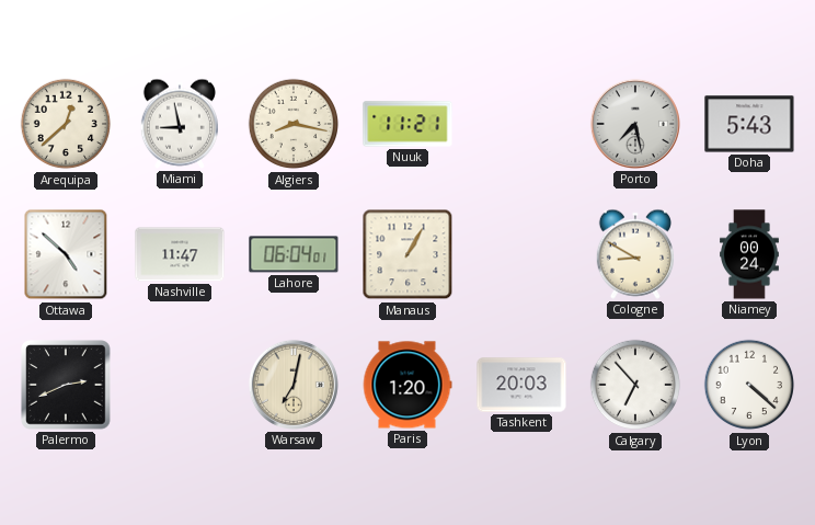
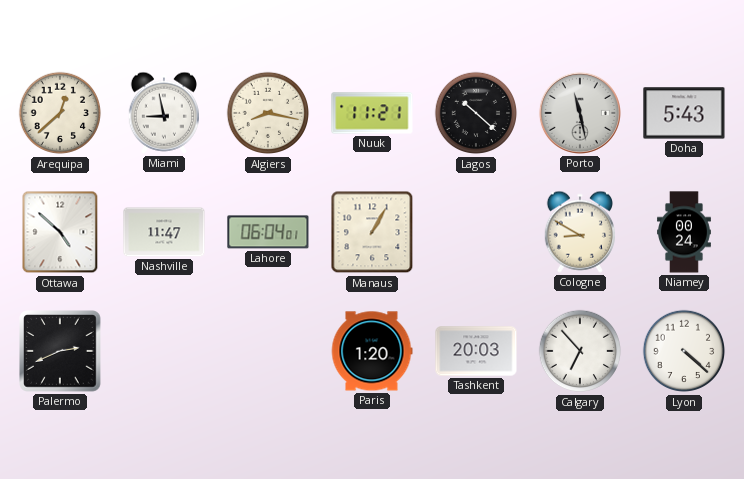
Lagos: none -> 10:22
Porto: 7:28 -> 11:28
Warsaw: 7:02 -> none
